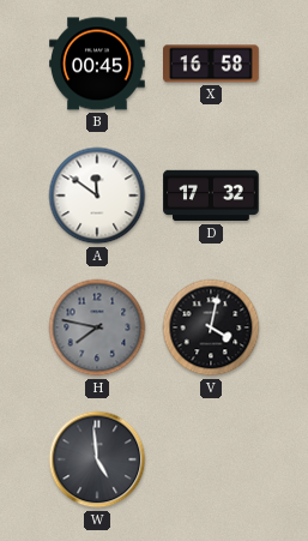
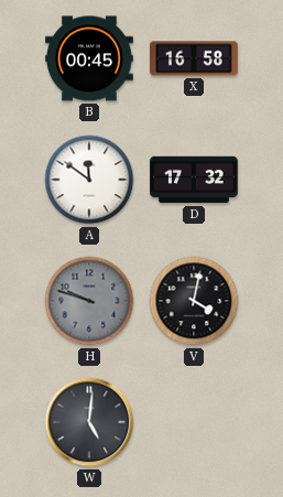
H: 7:47 -> 9:48
W: 4:59 -> 5:01
